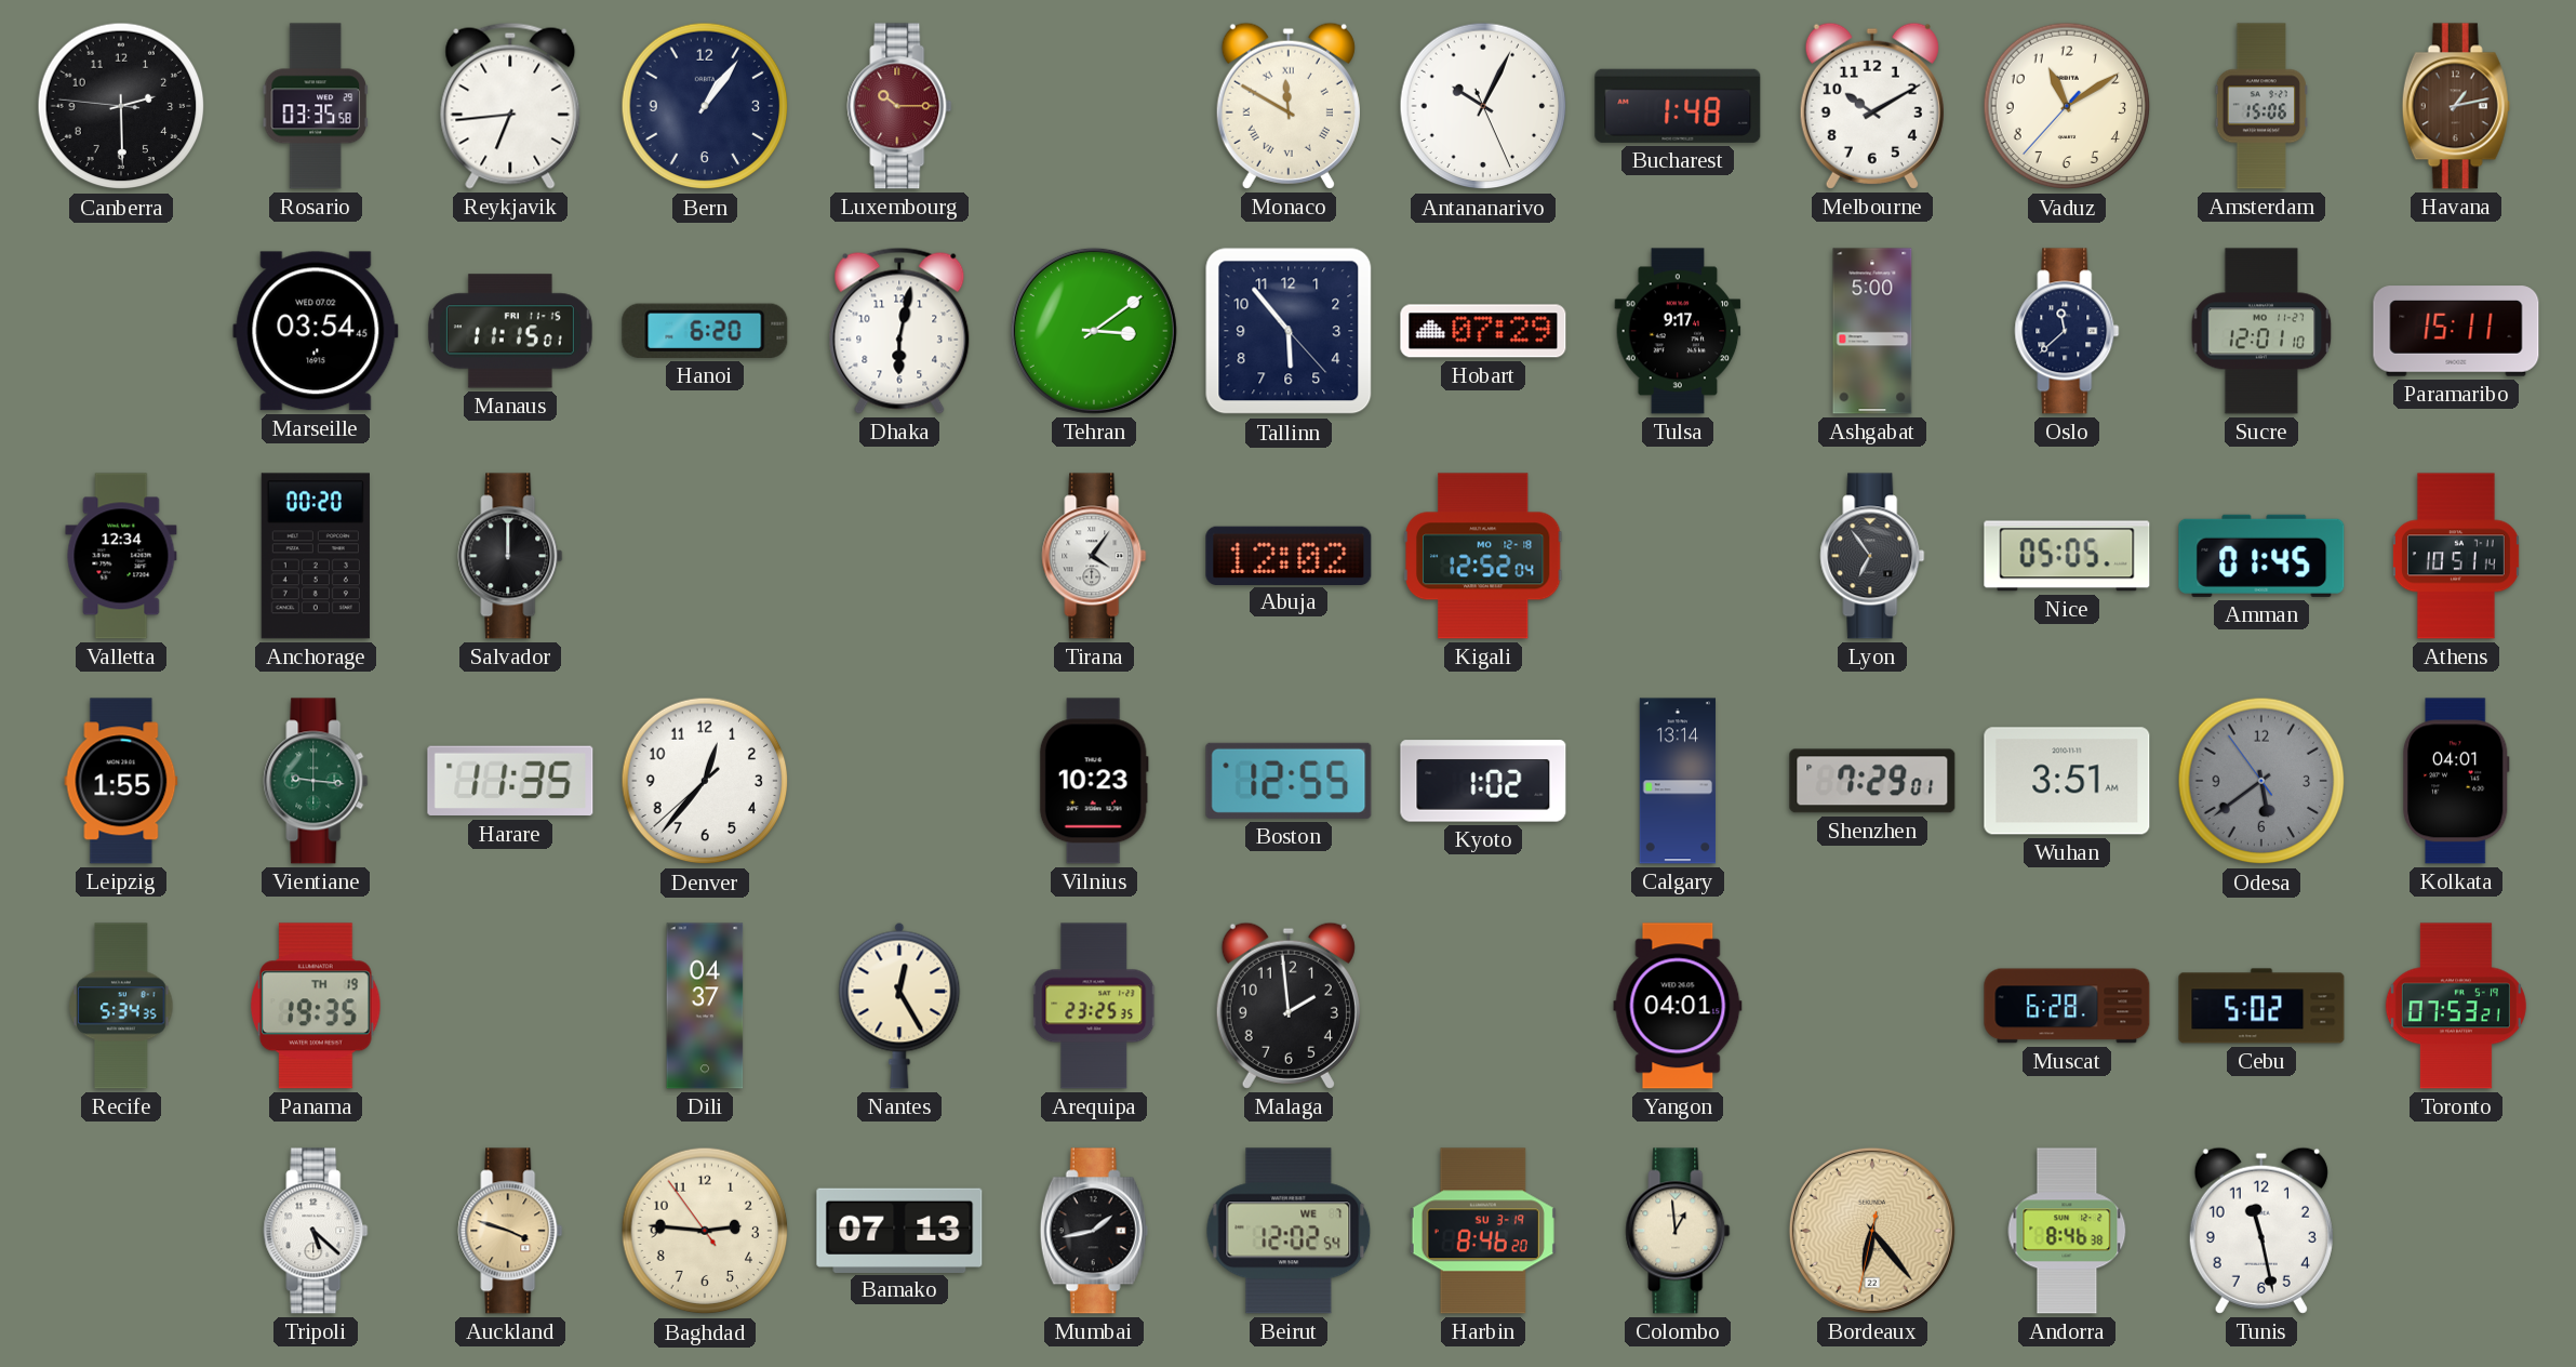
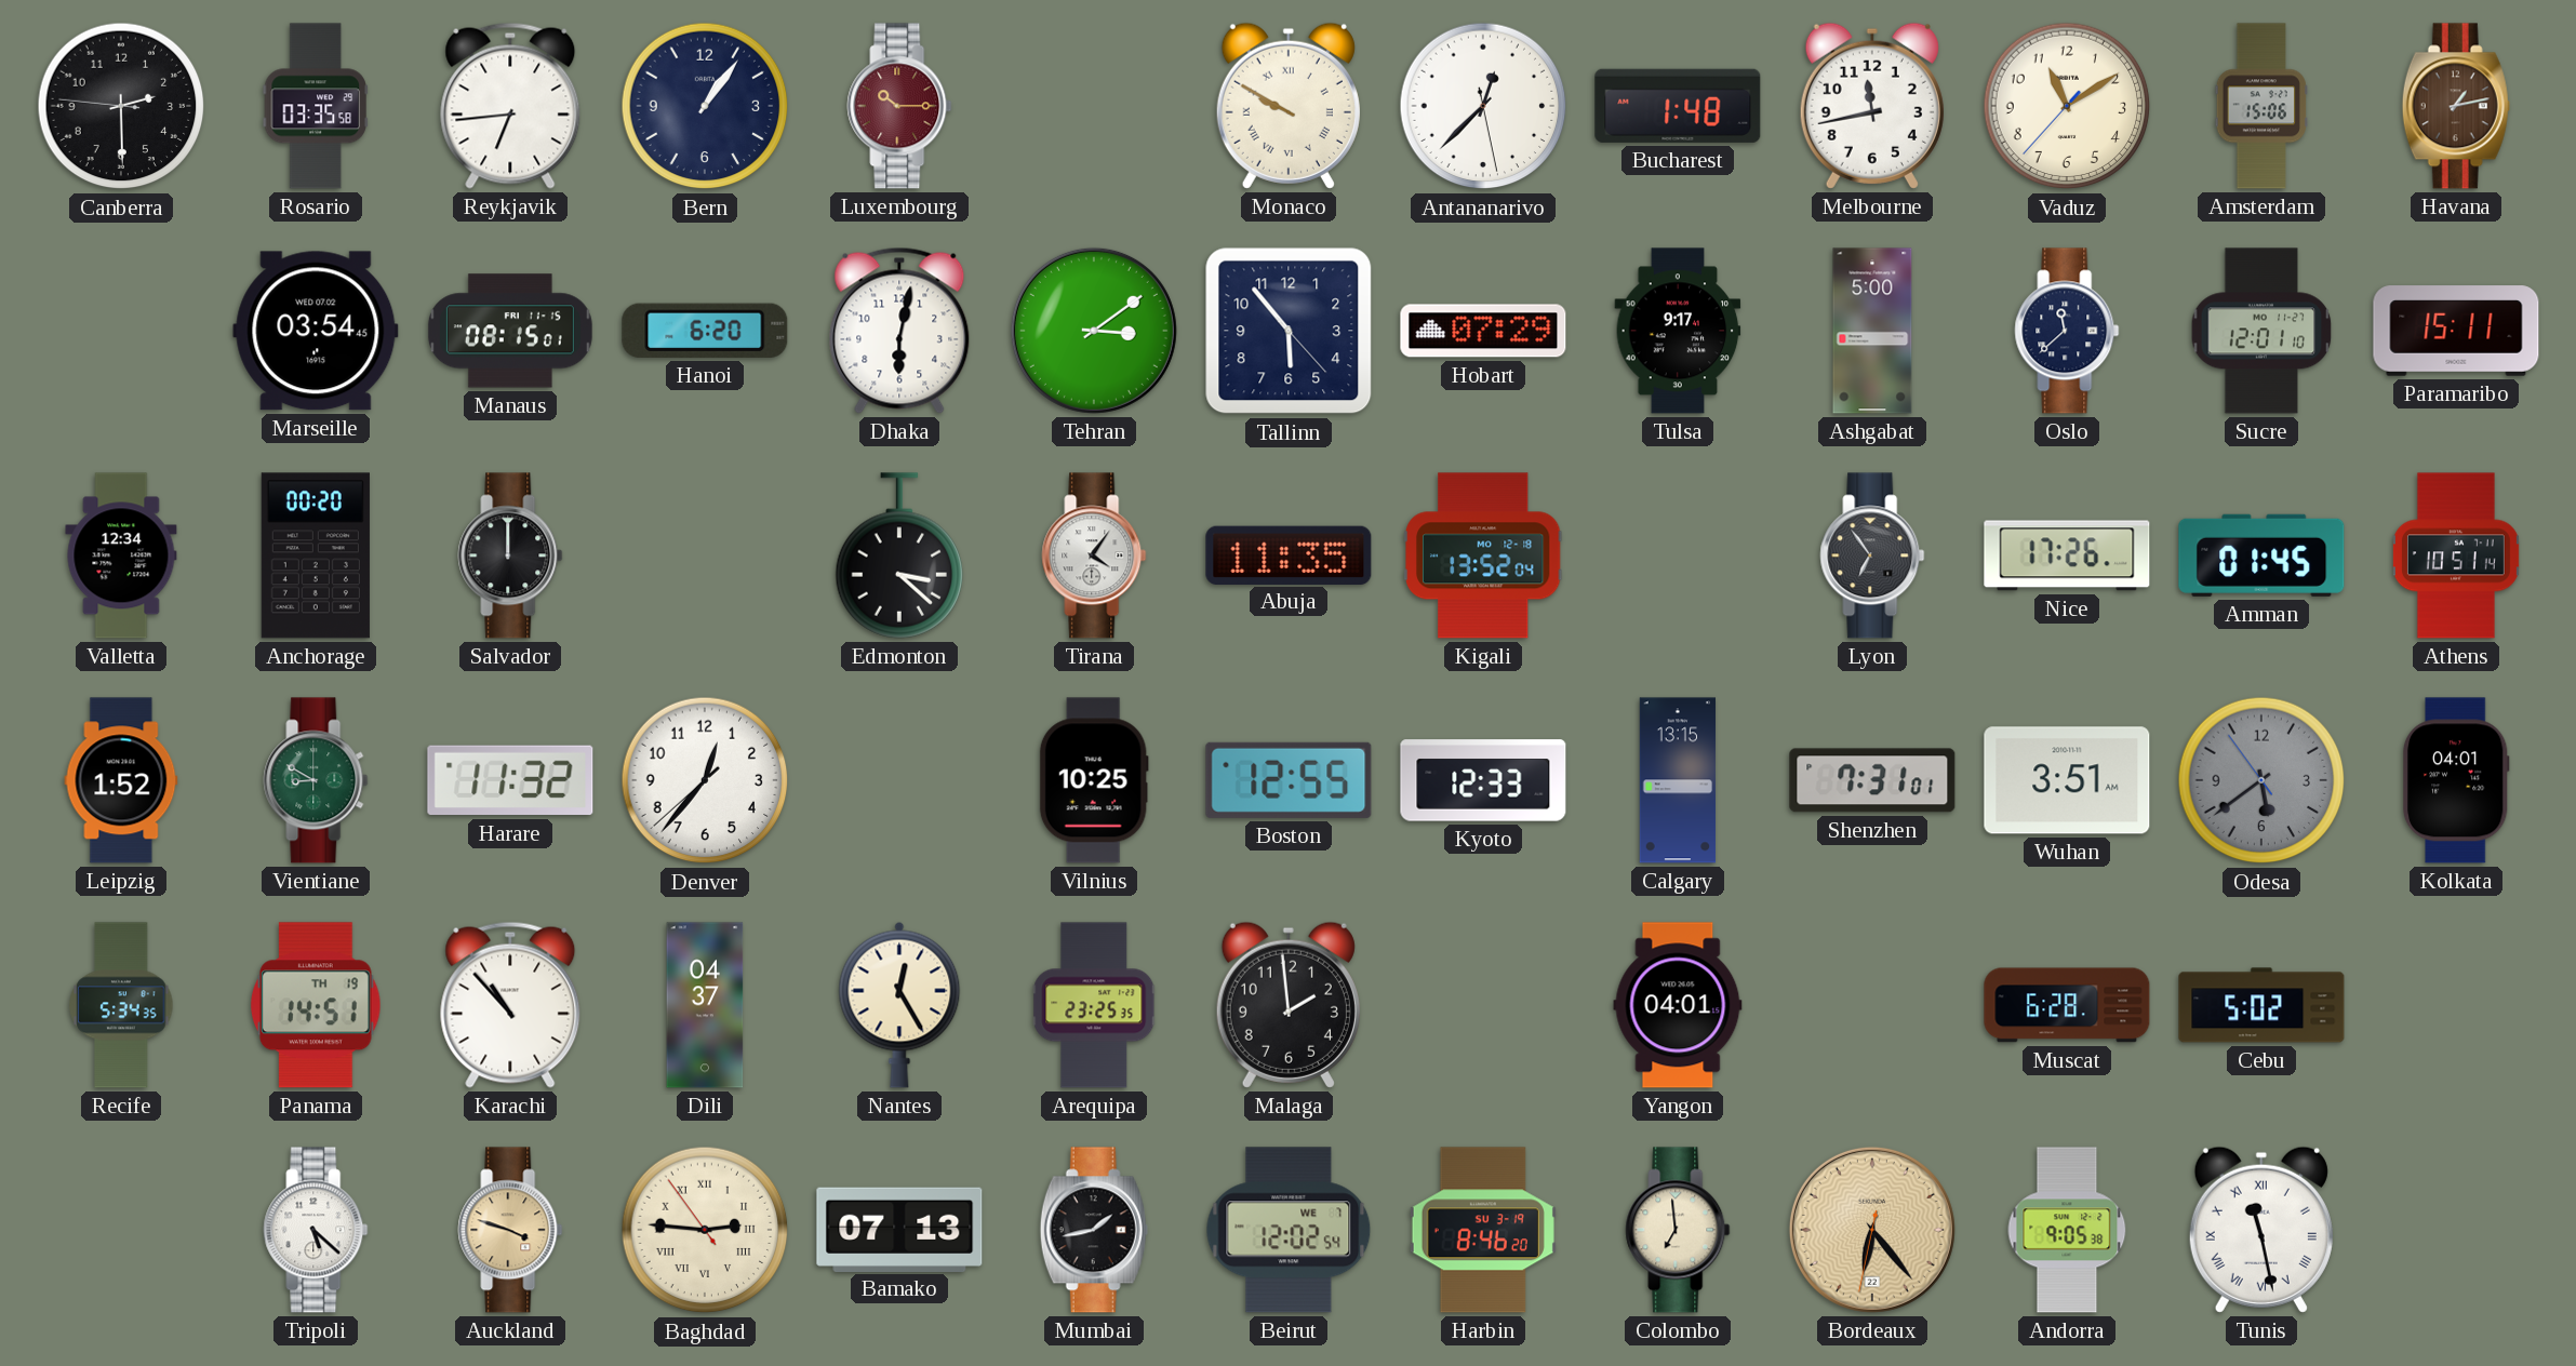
Monaco: 11:50 -> 9:50
Antananarivo: 10:04 -> 12:37
Melbourne: 10:10 -> 11:43
Manaus: 11:15 -> 08:15
Edmonton: none -> 3:22
Abuja: 12:02 -> 11:35
Kigali: 12:52 -> 13:52
Nice: 05:05 -> 17:26
Leipzig: 1:55 -> 1:52
Vientiane: 9:16 -> 8:50
Harare: 11:35 -> 11:32
Vilnius: 10:23 -> 10:25
Kyoto: 1:02 -> 12:33
Calgary: 13:14 -> 13:15
Shenzhen: 7:29 -> 7:31
Panama: 19:35 -> 14:51
Karachi: none -> 10:53
Toronto: 07:53 -> none
Baghdad numerals: Arabic -> Roman
Colombo: 12:59 -> 6:59
Andorra: 8:46 -> 9:05
Tunis numerals: Arabic -> Roman
